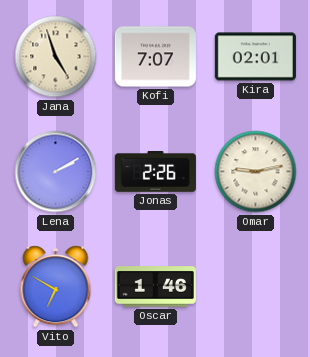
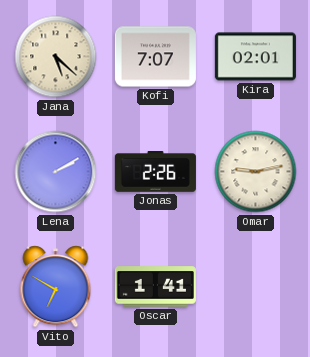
Jana: 4:57 -> 5:22
Oscar: 1:46 -> 1:41
